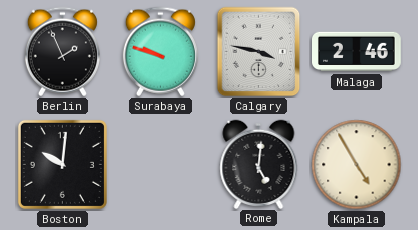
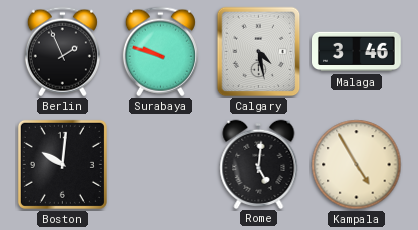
Calgary: 3:47 -> 4:28
Malaga: 2:46 -> 3:46
